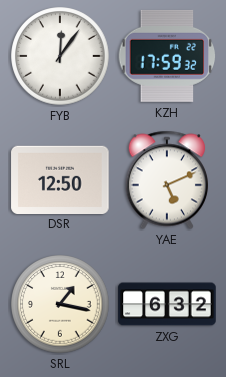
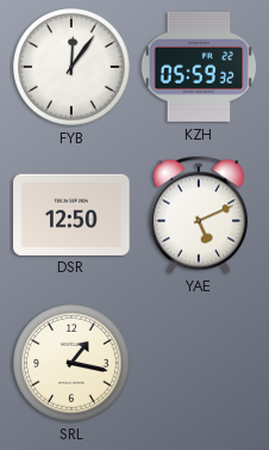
KZH: 17:59 -> 05:59
ZXG: 6:32 -> none
